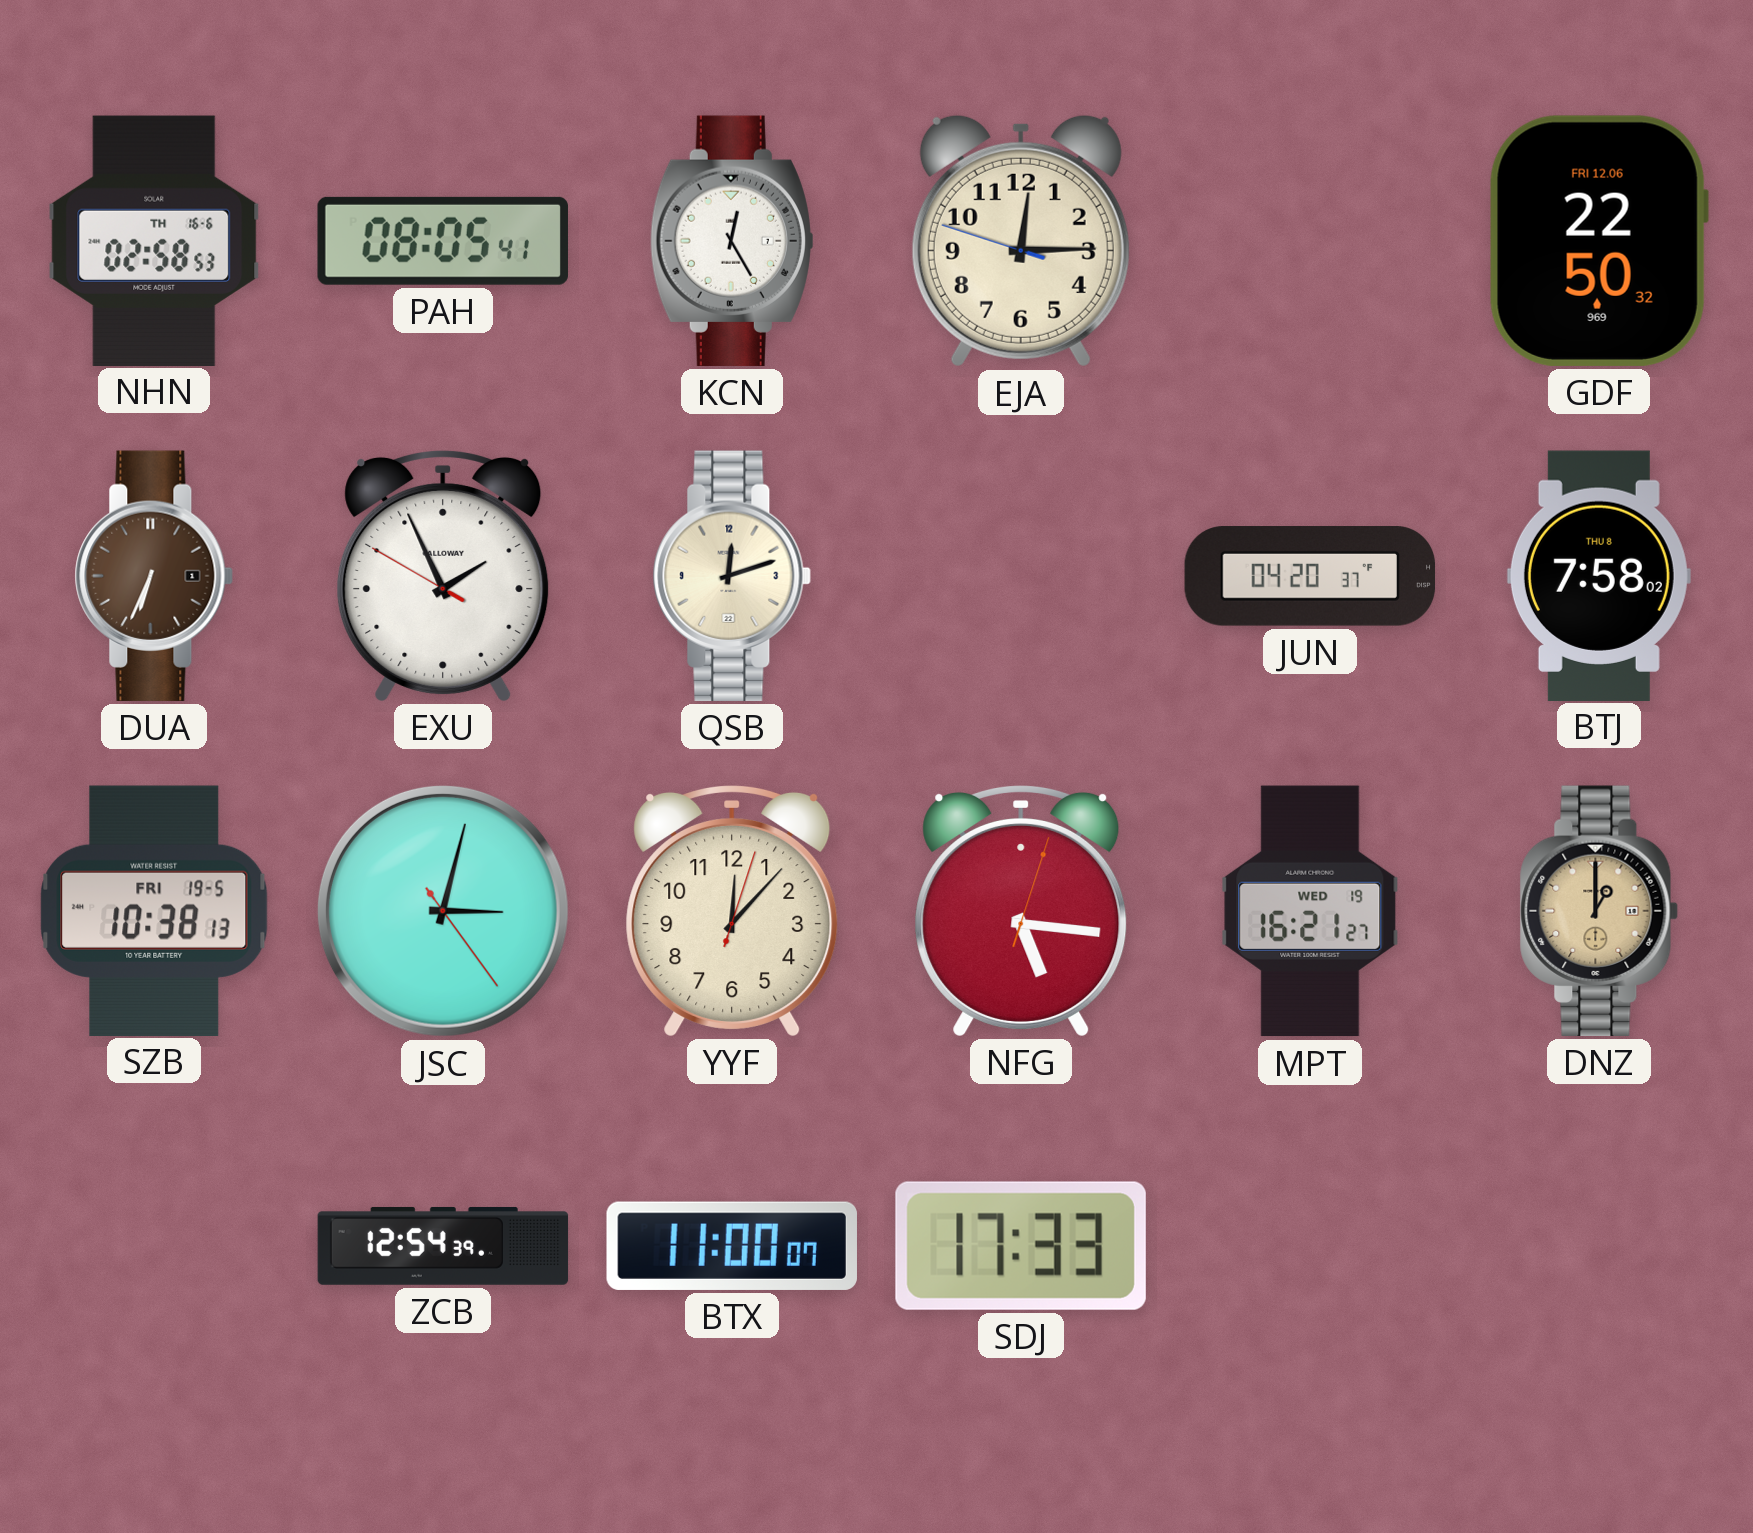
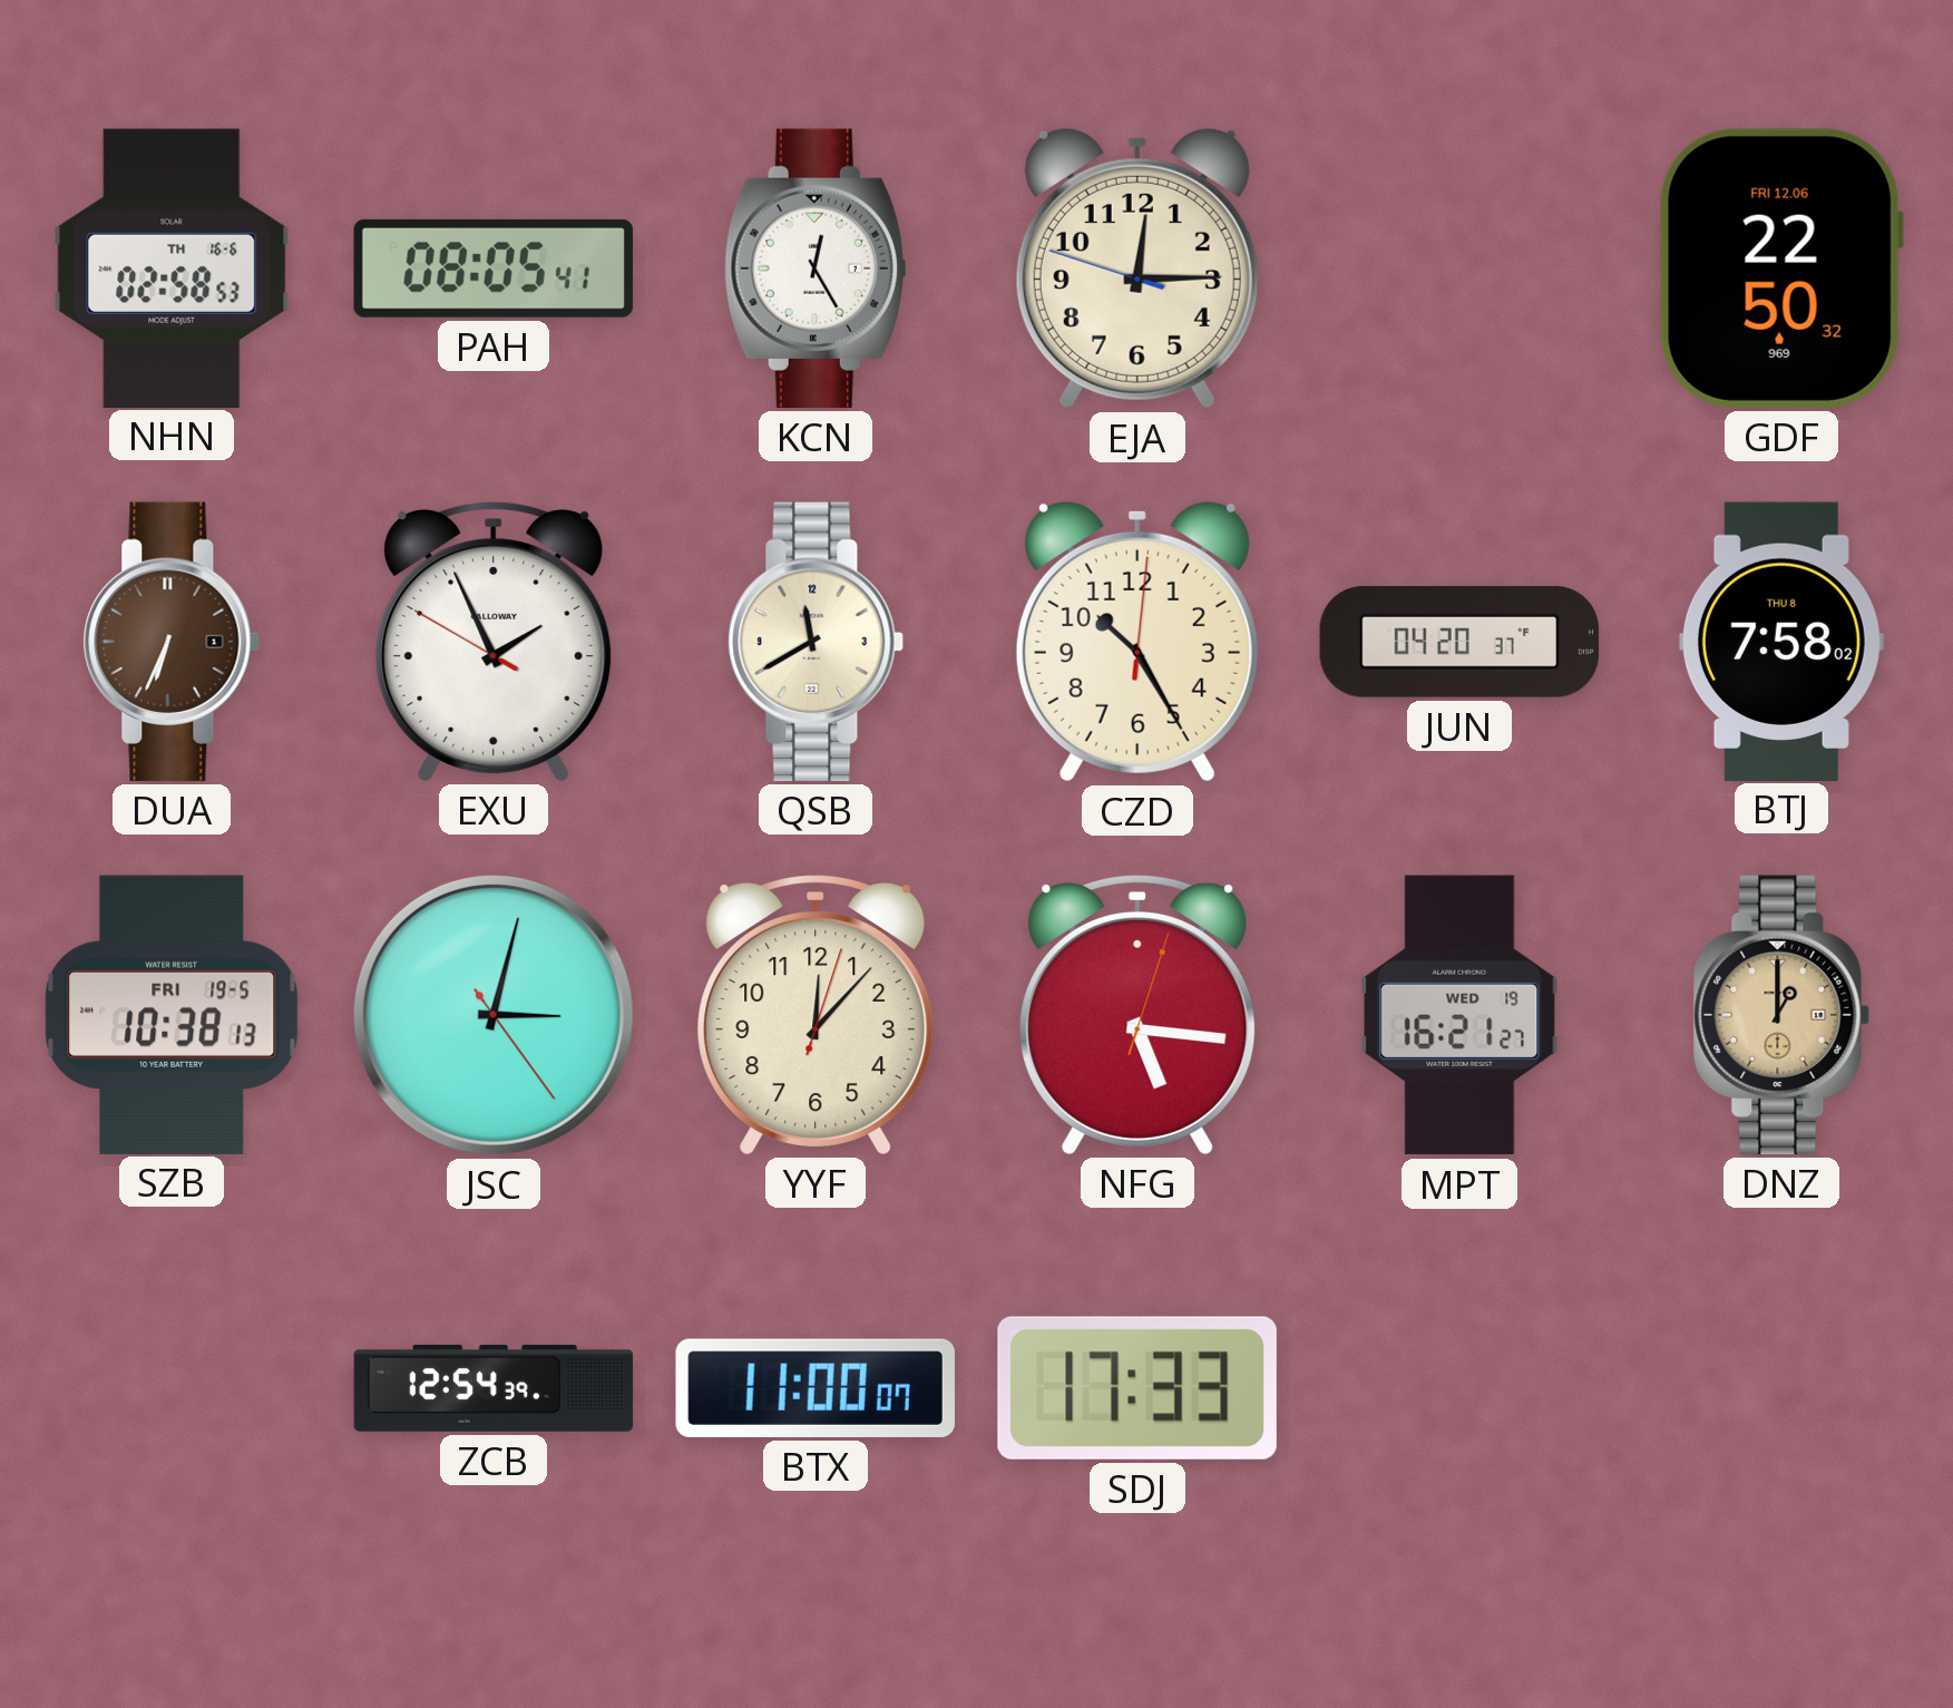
QSB: 12:12 -> 11:40
CZD: none -> 10:25
